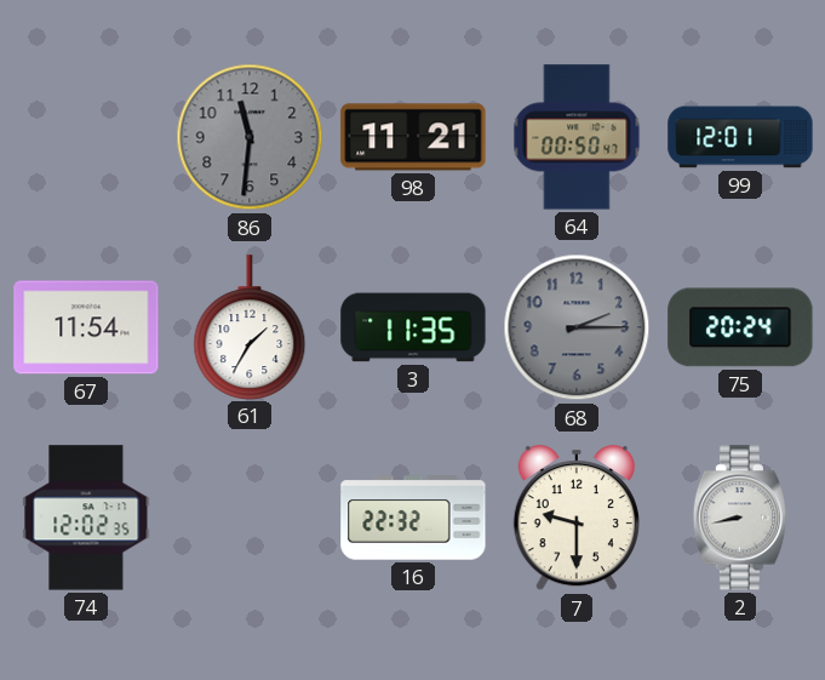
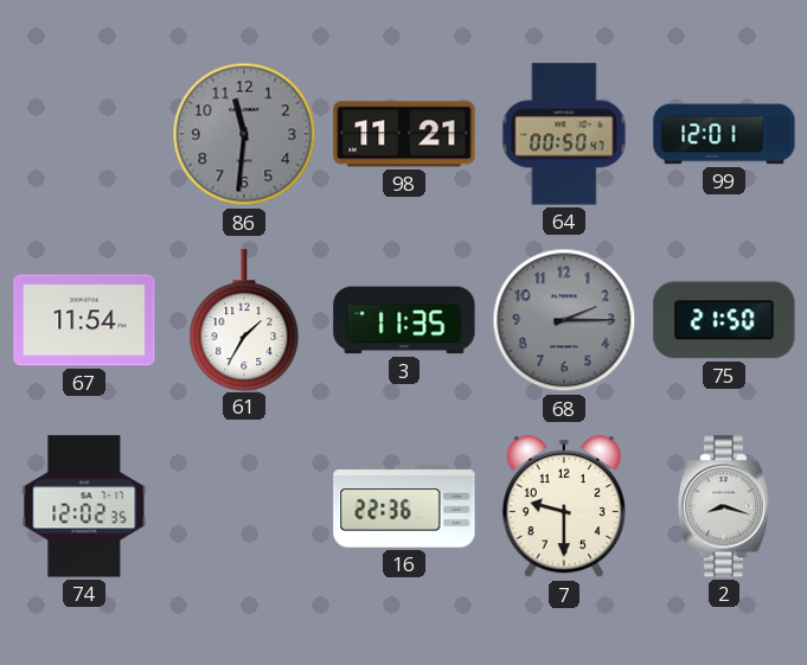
75: 20:24 -> 21:50
16: 22:32 -> 22:36
2: 8:43 -> 8:18
